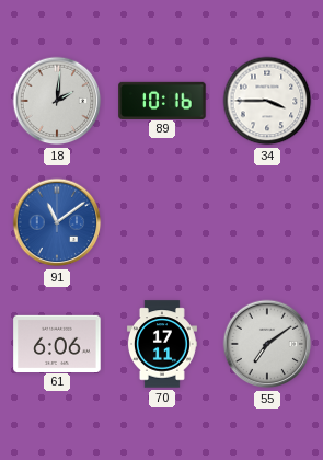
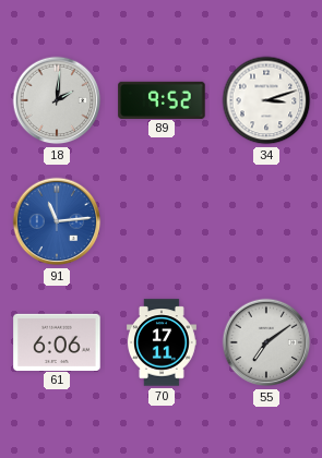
89: 10:16 -> 9:52
34: 3:45 -> 3:12
91: 11:09 -> 11:14
